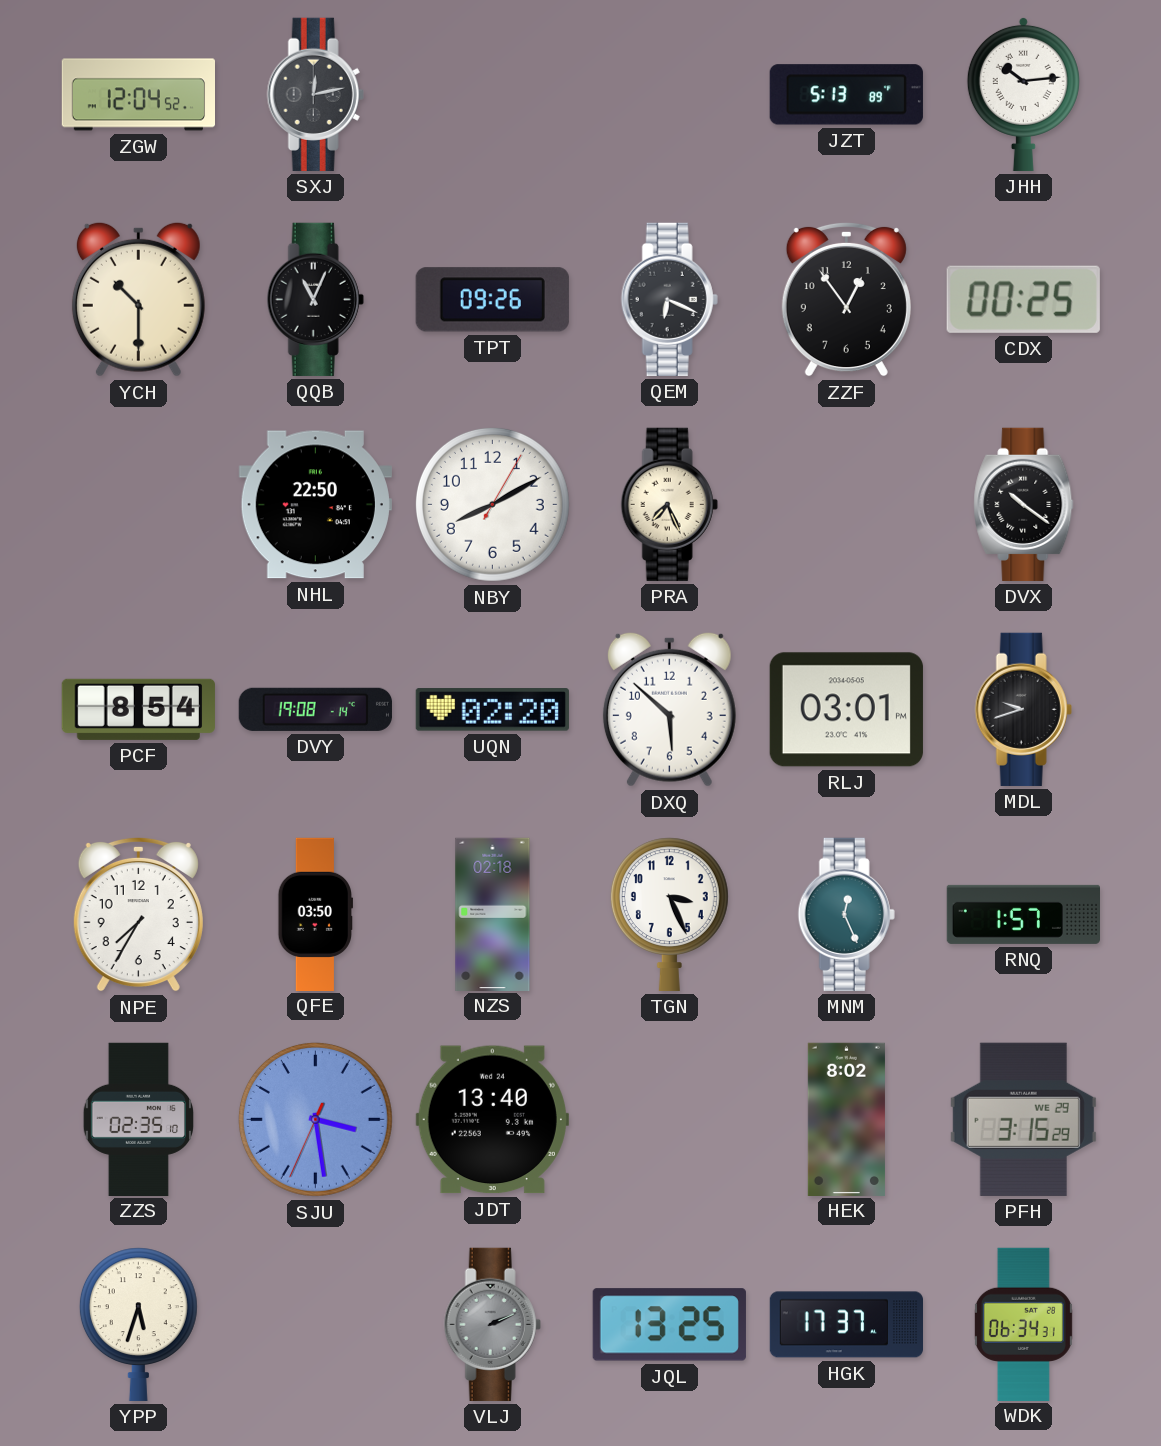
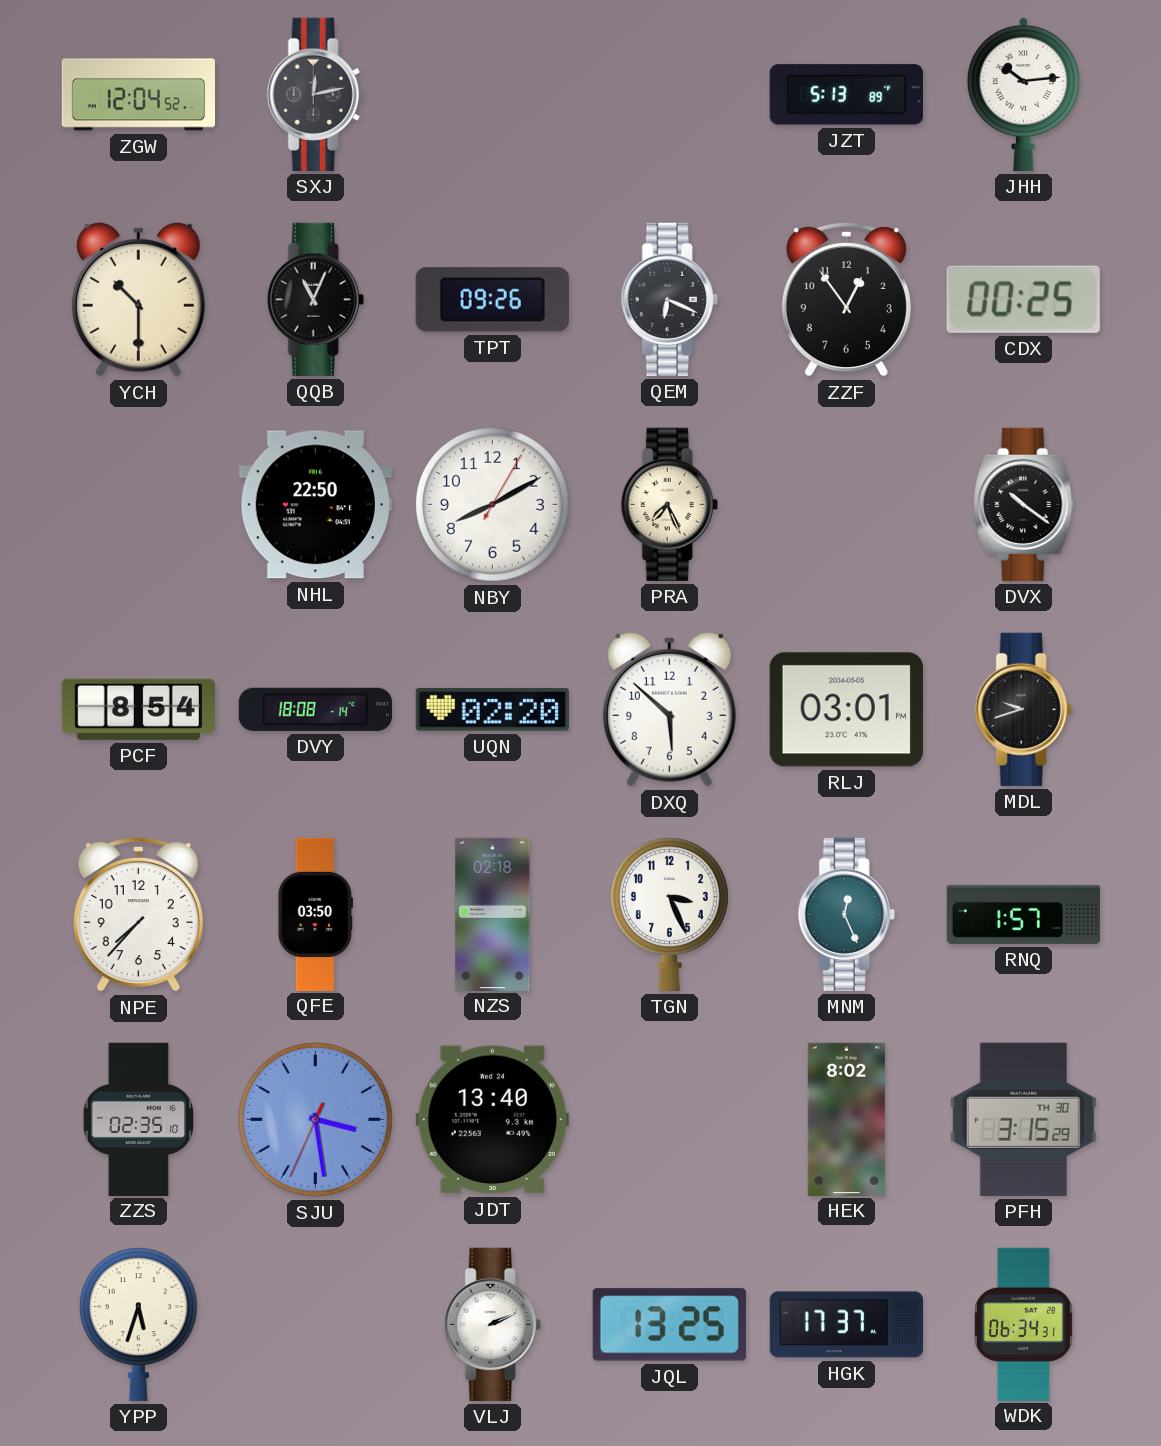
DVY: 19:08 -> 18:08
NPE: 7:35 -> 7:37
PFH date: WE 29 -> TH 30
VLJ dial: grey -> white
